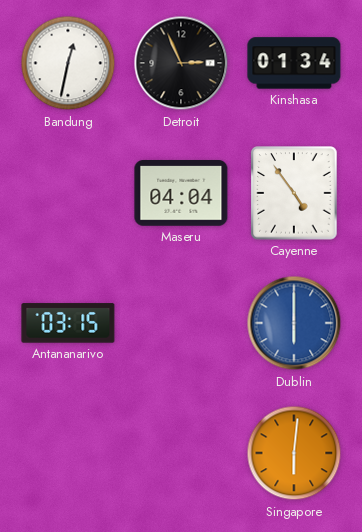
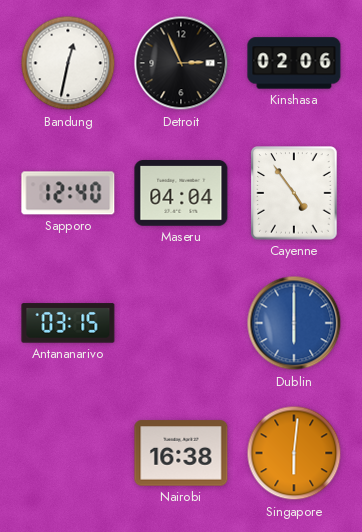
Kinshasa: 01:34 -> 02:06
Sapporo: none -> 12:40
Nairobi: none -> 16:38
